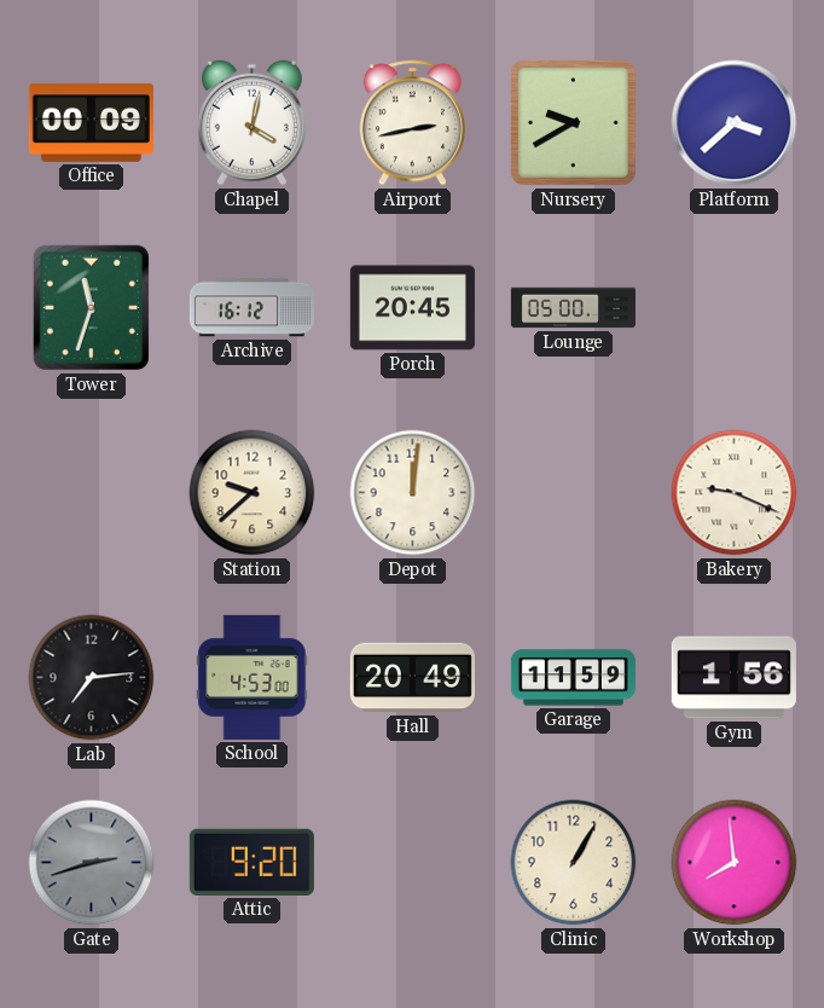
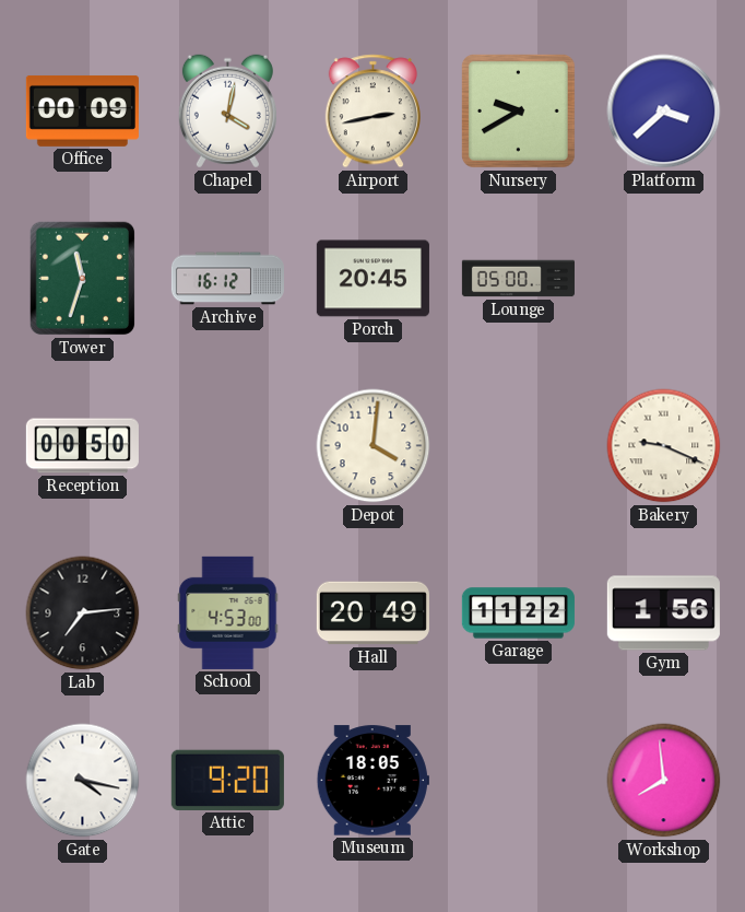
Reception: none -> 00:50
Station: 9:38 -> none
Depot: 12:01 -> 4:01
Garage: 11:59 -> 11:22
Gate: 2:42 -> 4:17
Gate dial: grey -> white
Museum: none -> 18:05
Clinic: 1:05 -> none
